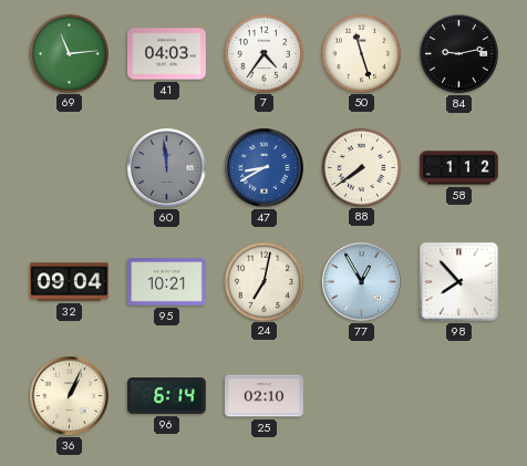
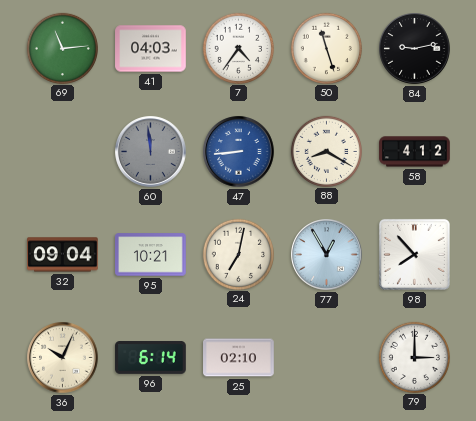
47: 8:40 -> 8:44
88: 7:39 -> 8:20
58: 1:12 -> 4:12
36: 1:04 -> 10:04
79: none -> 3:00
